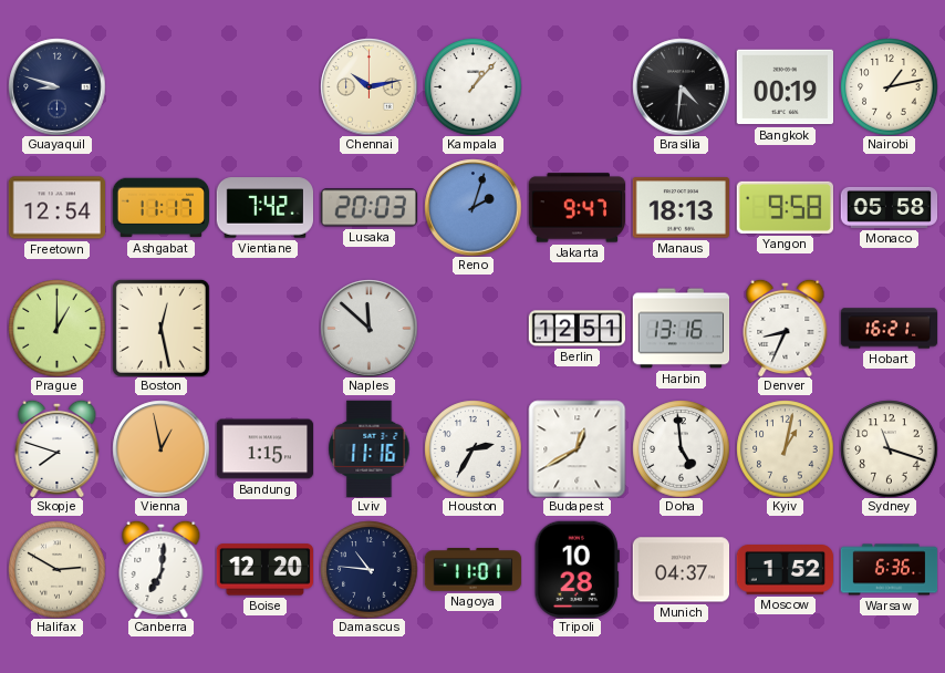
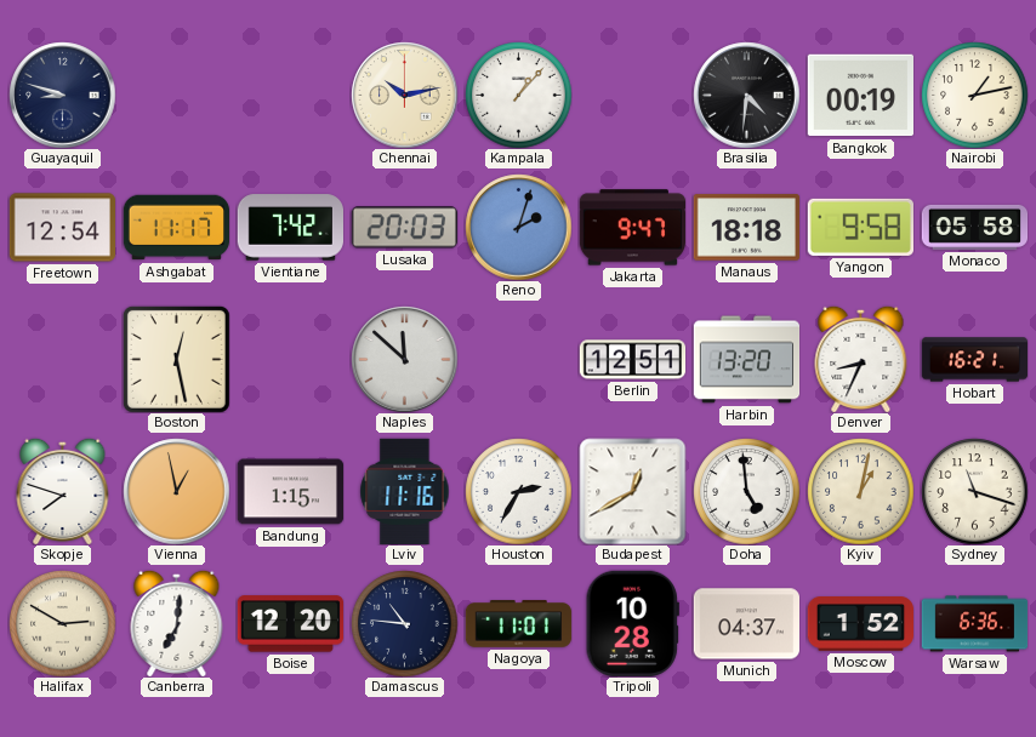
Manaus: 18:13 -> 18:18
Prague: 1:00 -> none
Harbin: 13:16 -> 13:20
